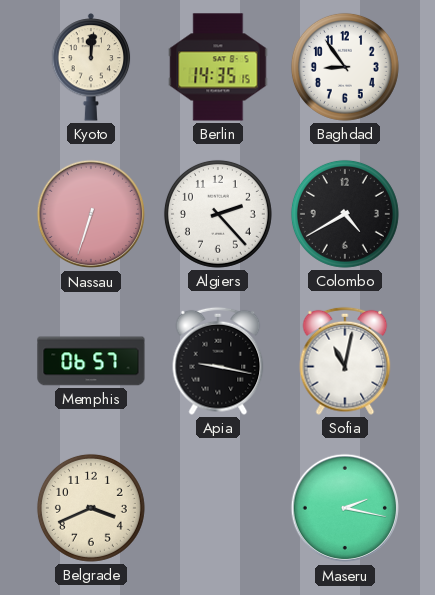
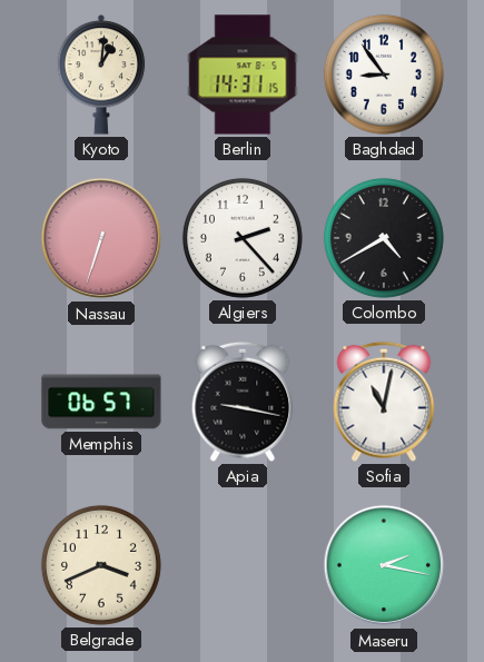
Kyoto: 12:01 -> 1:01
Berlin: 14:35 -> 14:31
